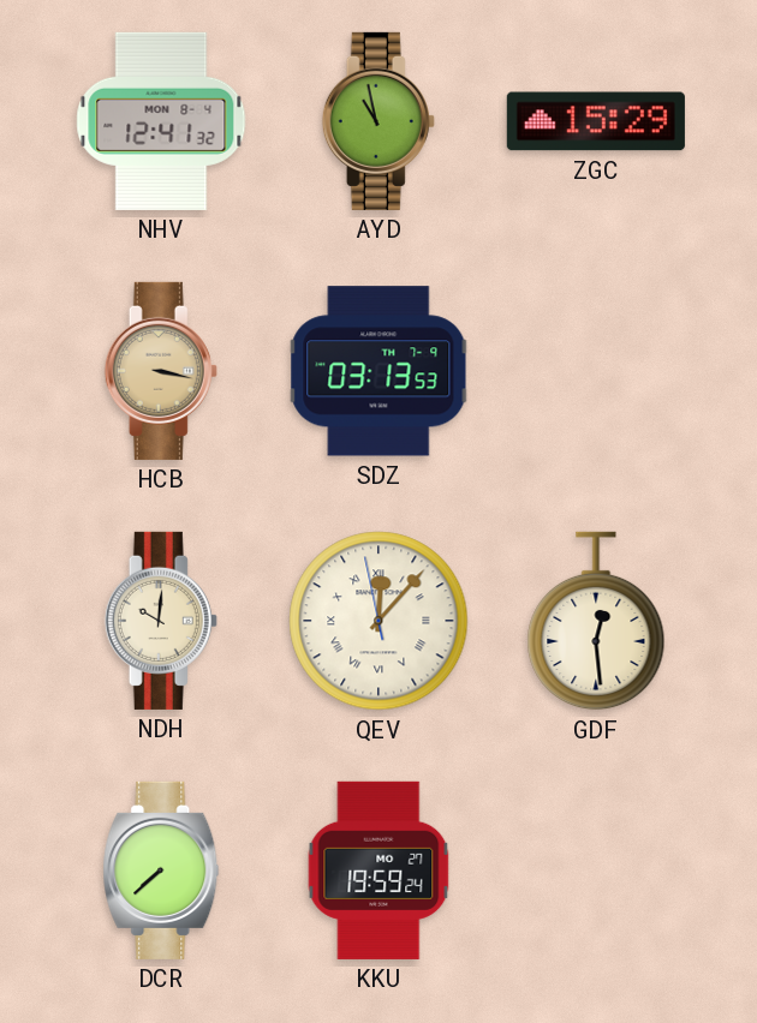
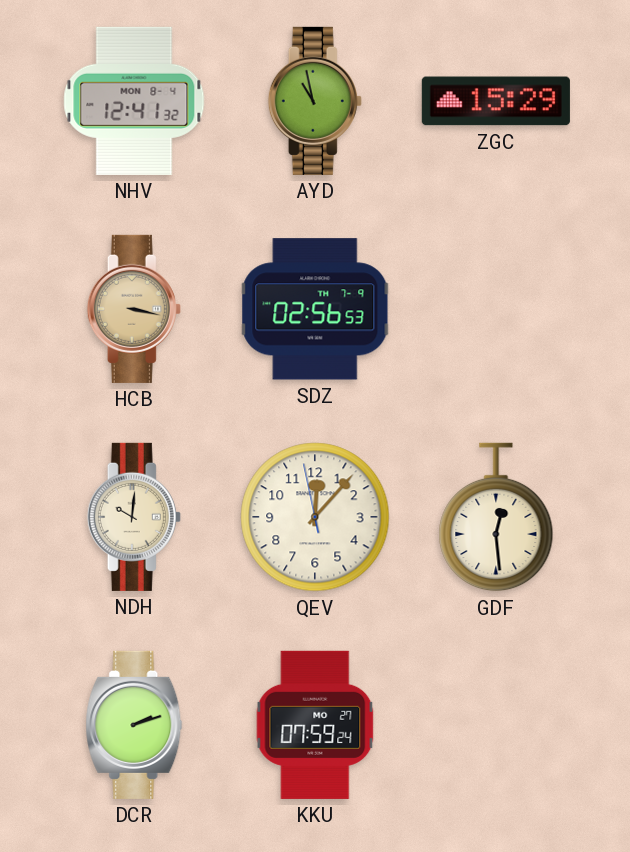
SDZ: 03:13 -> 02:56
QEV numerals: Roman -> Arabic
DCR: 7:38 -> 2:12
KKU: 19:59 -> 07:59
